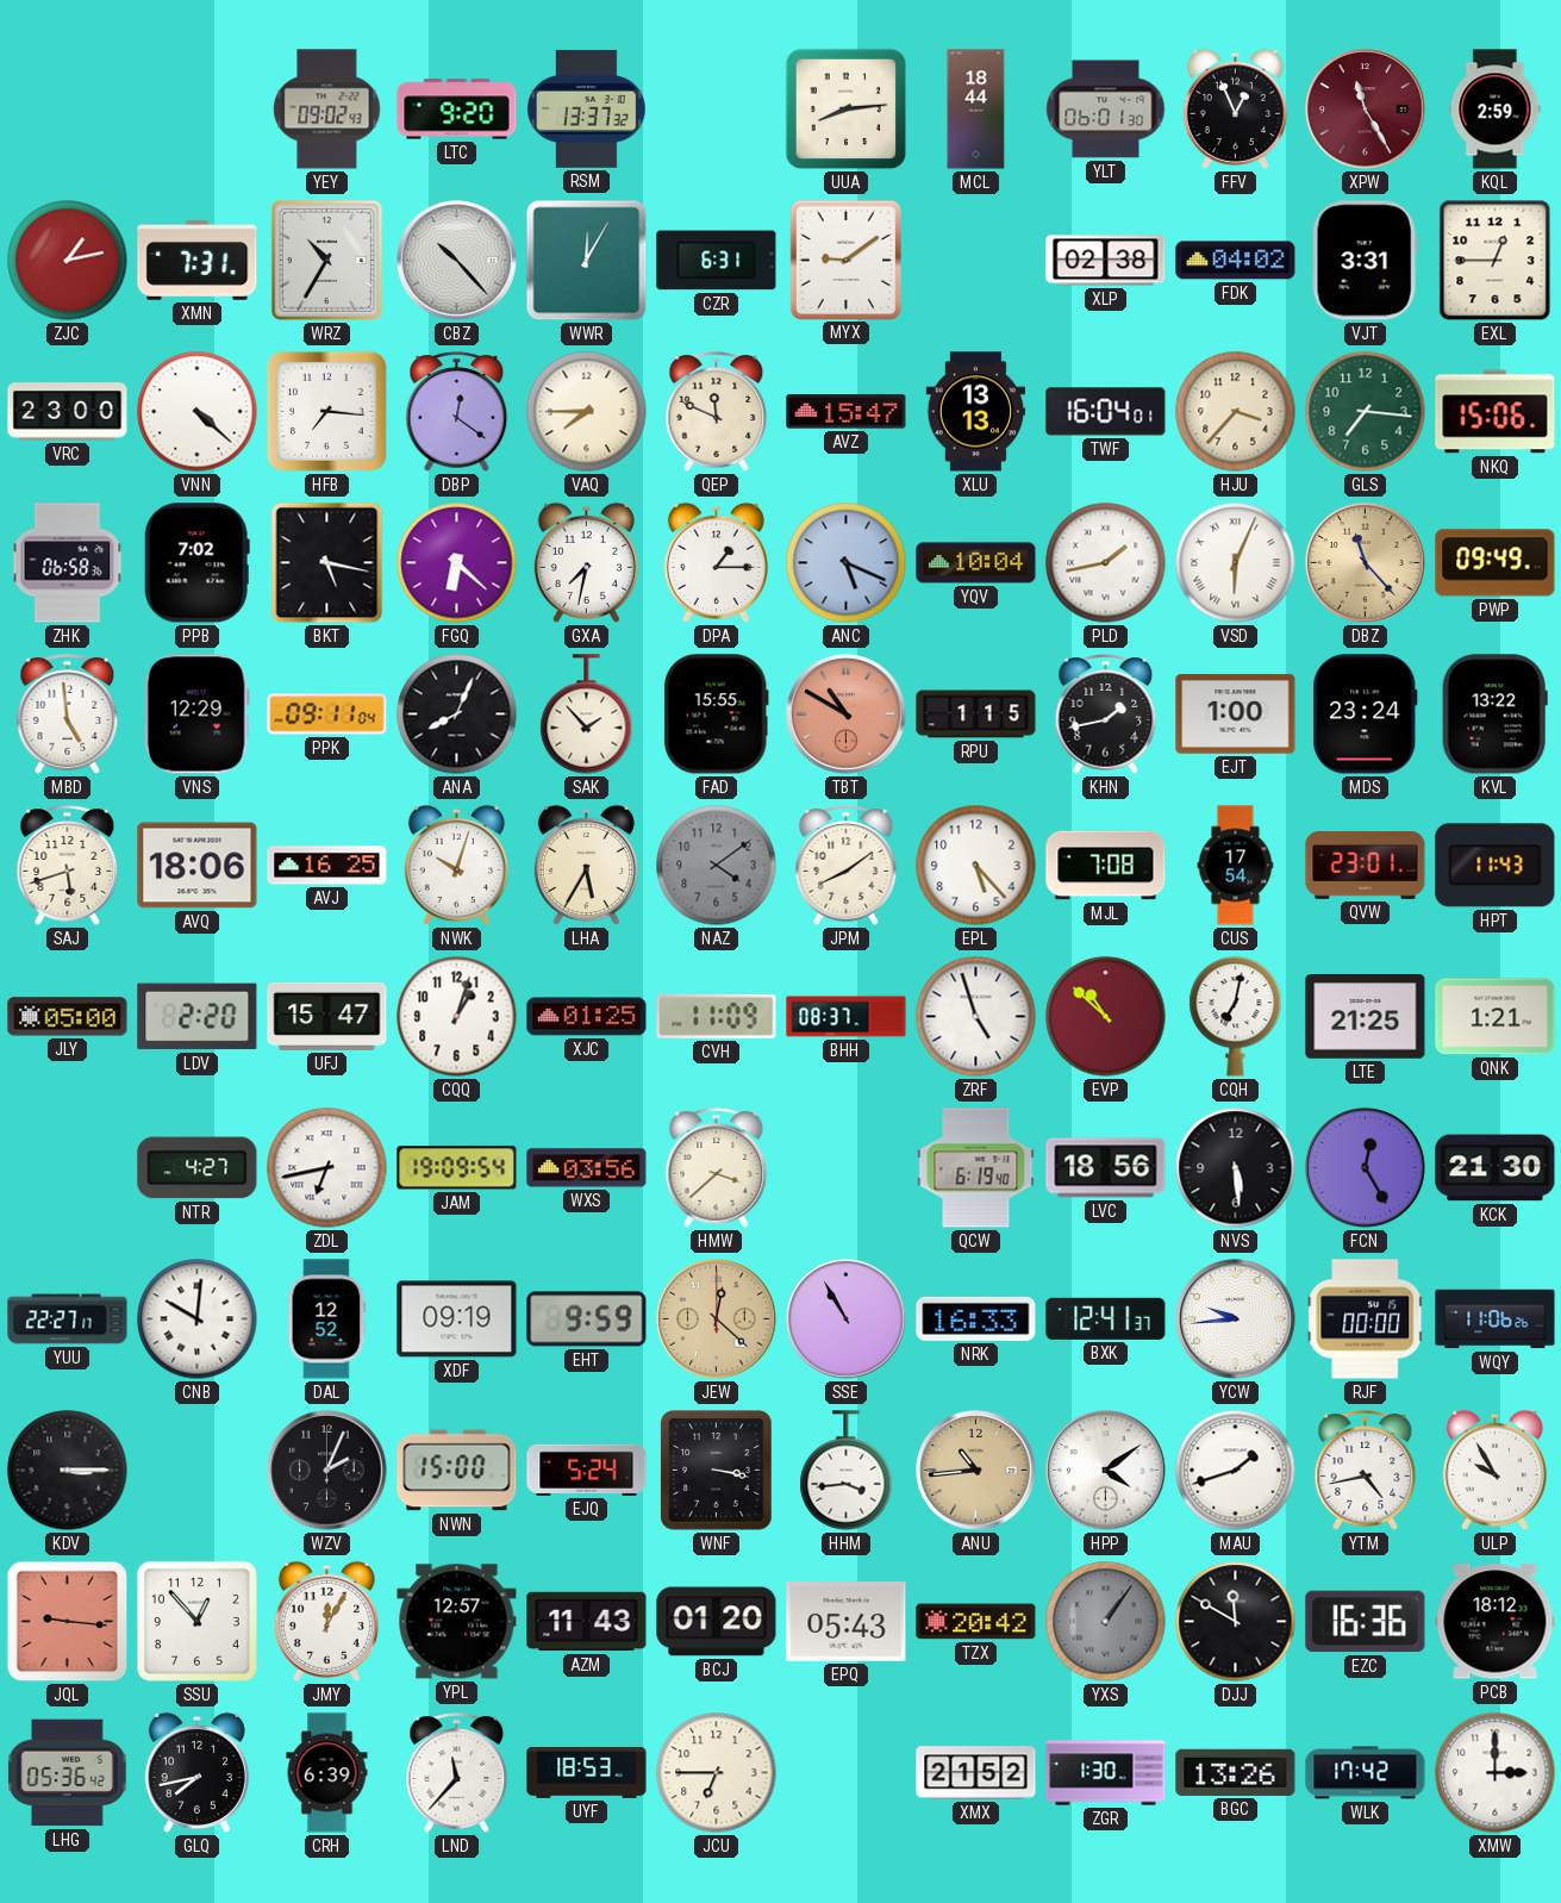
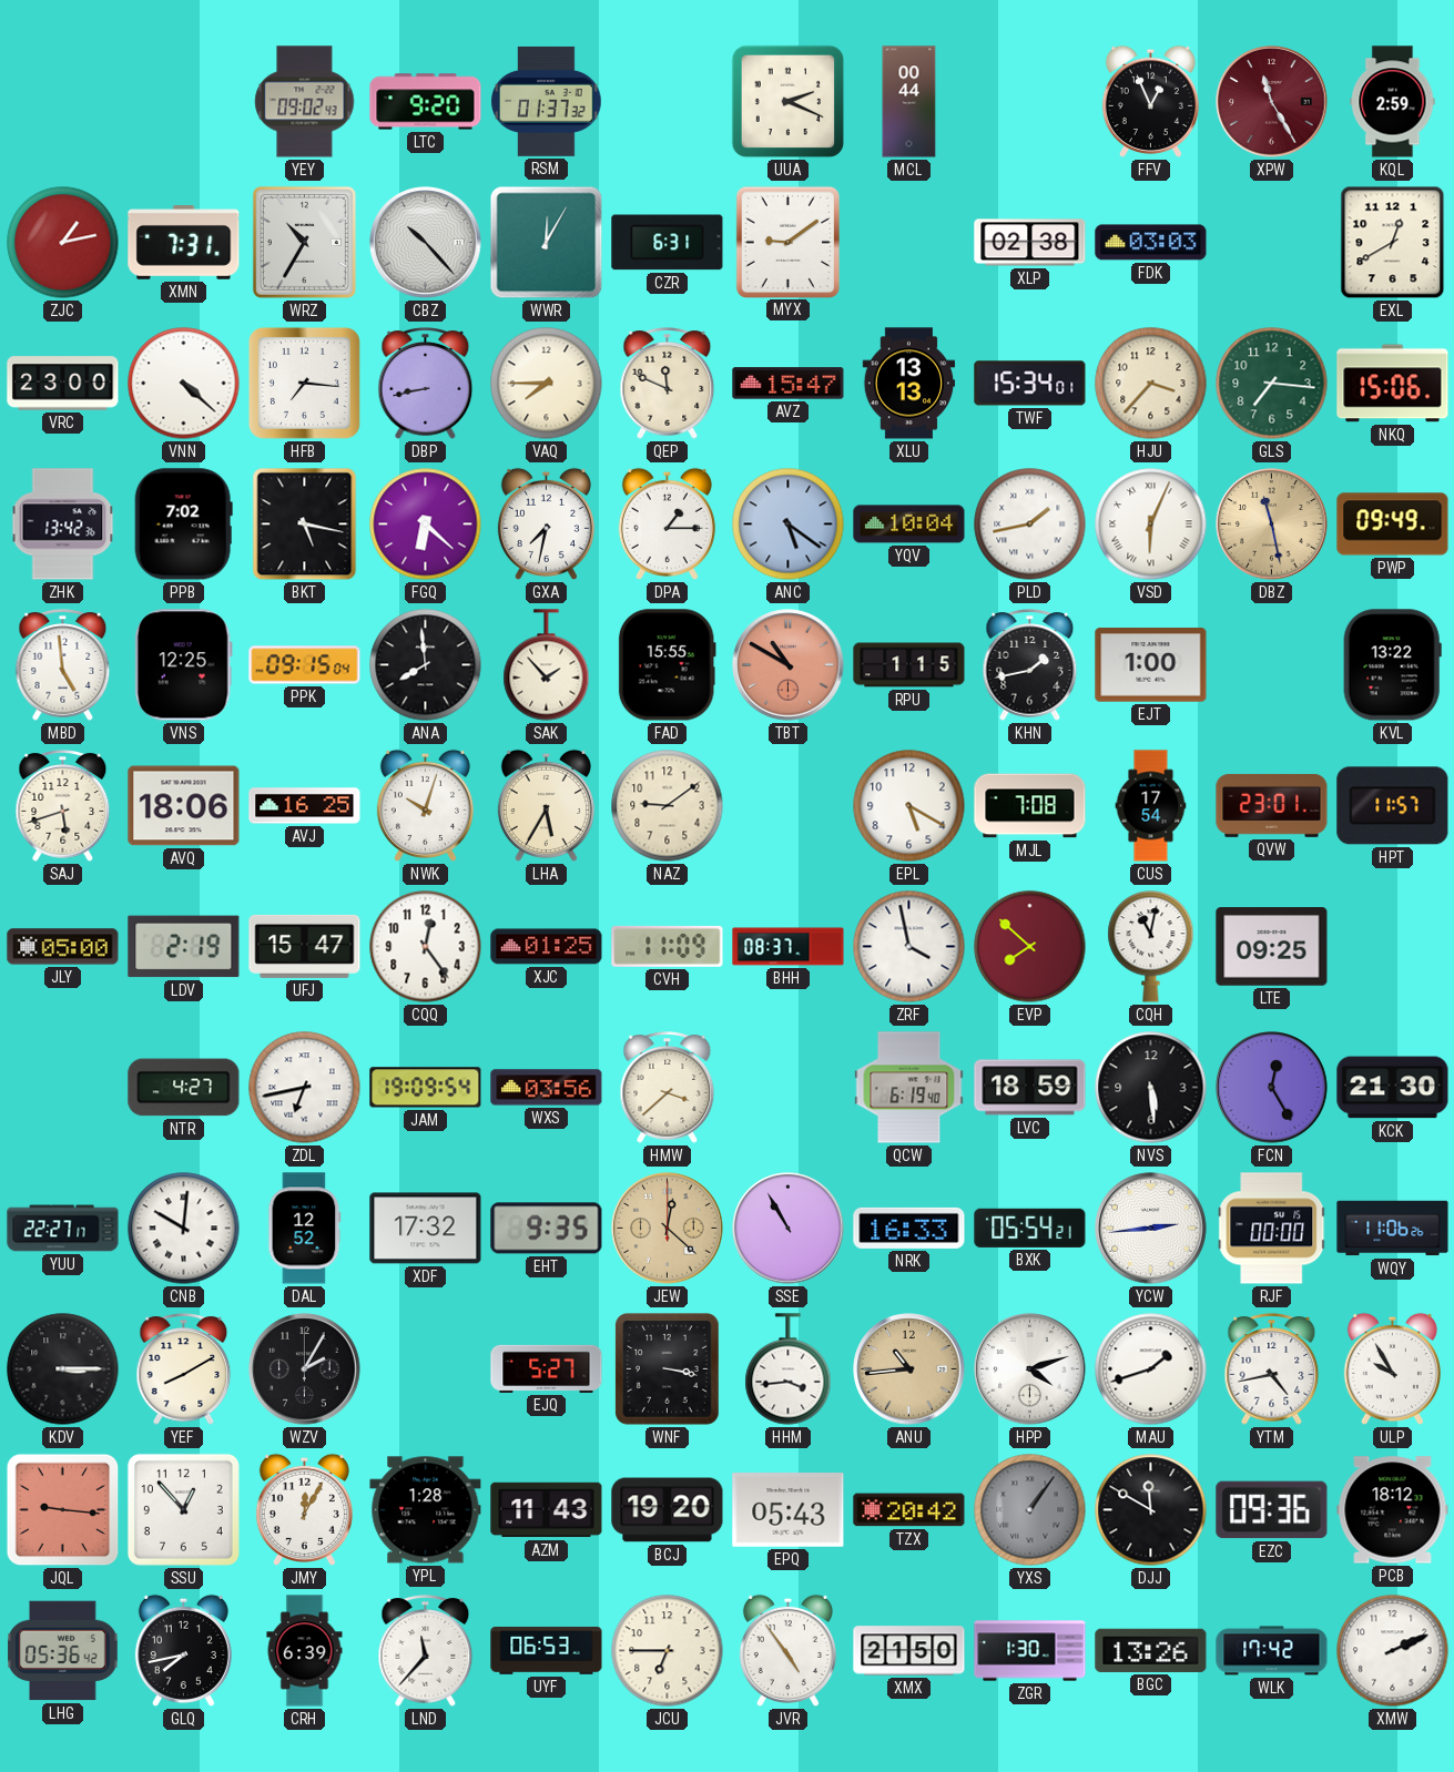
RSM: 13:37 -> 01:37
UUA: 8:14 -> 2:19
MCL: 18:44 -> 00:44
YLT: 06:01 -> none
FDK: 04:02 -> 03:03
VJT: 3:31 -> none
EXL: 12:45 -> 12:40
DBP: 12:21 -> 8:43
TWF: 16:04 -> 15:34
ZHK: 06:58 -> 13:42
ANC: 5:19 -> 5:21
DBZ: 11:23 -> 11:28
VNS: 12:29 -> 12:25
PPK: 09:11 -> 09:15
ANA: 8:04 -> 7:59
MDS: 23:24 -> none
NAZ: 4:09 -> 9:09
NAZ dial: grey -> cream
JPM: 8:09 -> none
EPL: 5:23 -> 5:20
HPT: 11:43 -> 11:57
LDV: 2:20 -> 2:19
CQQ: 1:03 -> 12:24
ZRF: 4:57 -> 3:58
EVP: 10:52 -> 7:52
CQH: 7:02 -> 11:02
LTE: 21:25 -> 09:25
QNK: 1:21 -> none
LVC: 18:56 -> 18:59
XDF: 09:19 -> 17:32
EHT: 9:59 -> 9:35
BXK: 12:41 -> 05:54
YCW: 9:44 -> 2:44
YEF: none -> 8:10
WZV: 2:04 -> 2:05
NWN: 15:00 -> none
EJQ: 5:24 -> 5:27
HPP: 4:09 -> 4:12
YPL: 12:57 -> 1:28
BCJ: 01:20 -> 19:20
EZC: 16:36 -> 09:36
UYF: 18:53 -> 06:53
JVR: none -> 4:54
XMX: 21:52 -> 21:50
XMW: 3:00 -> 2:11
